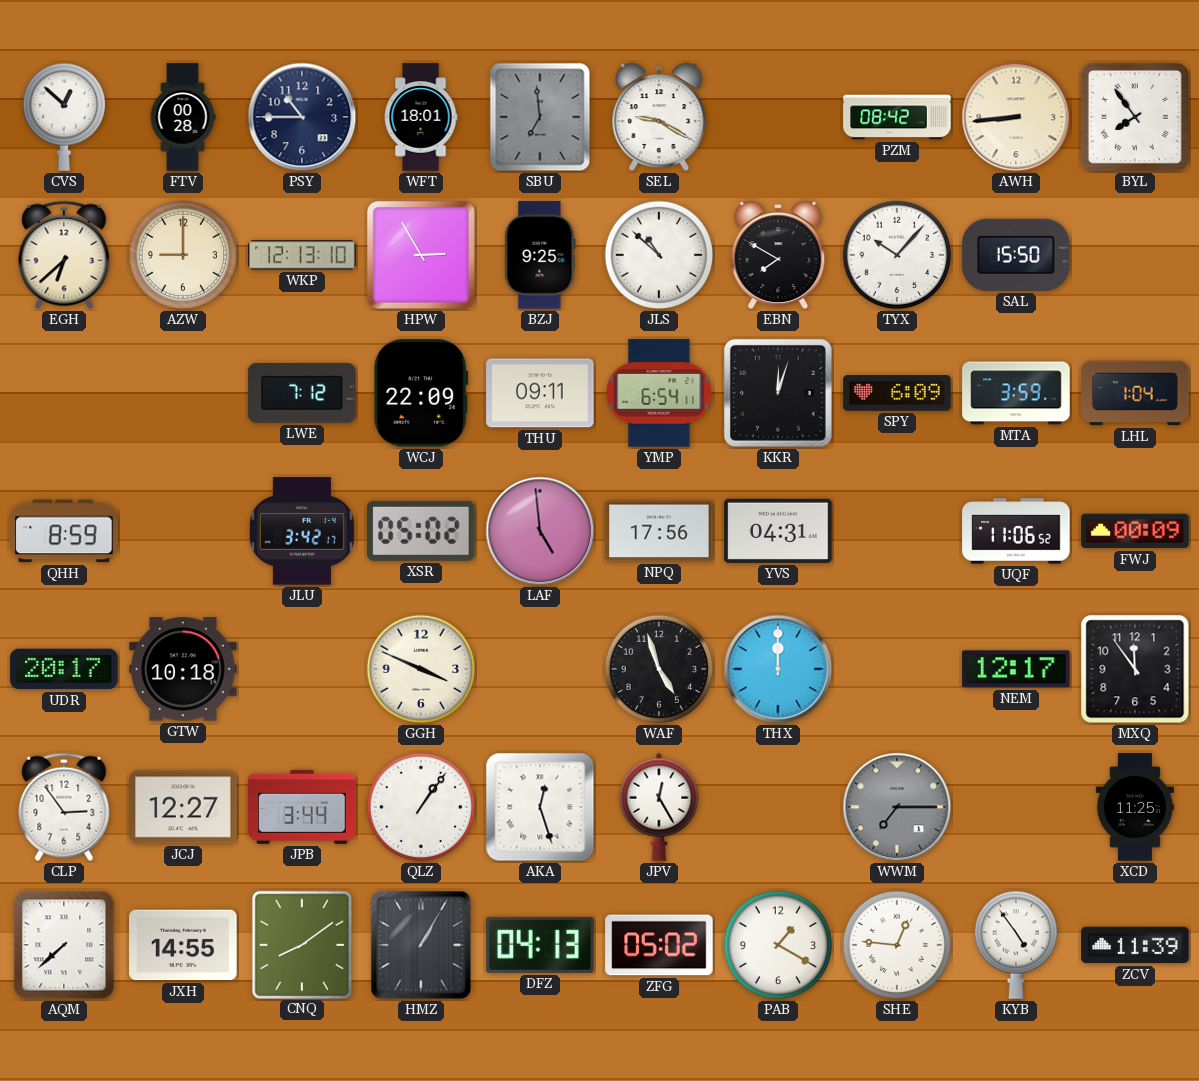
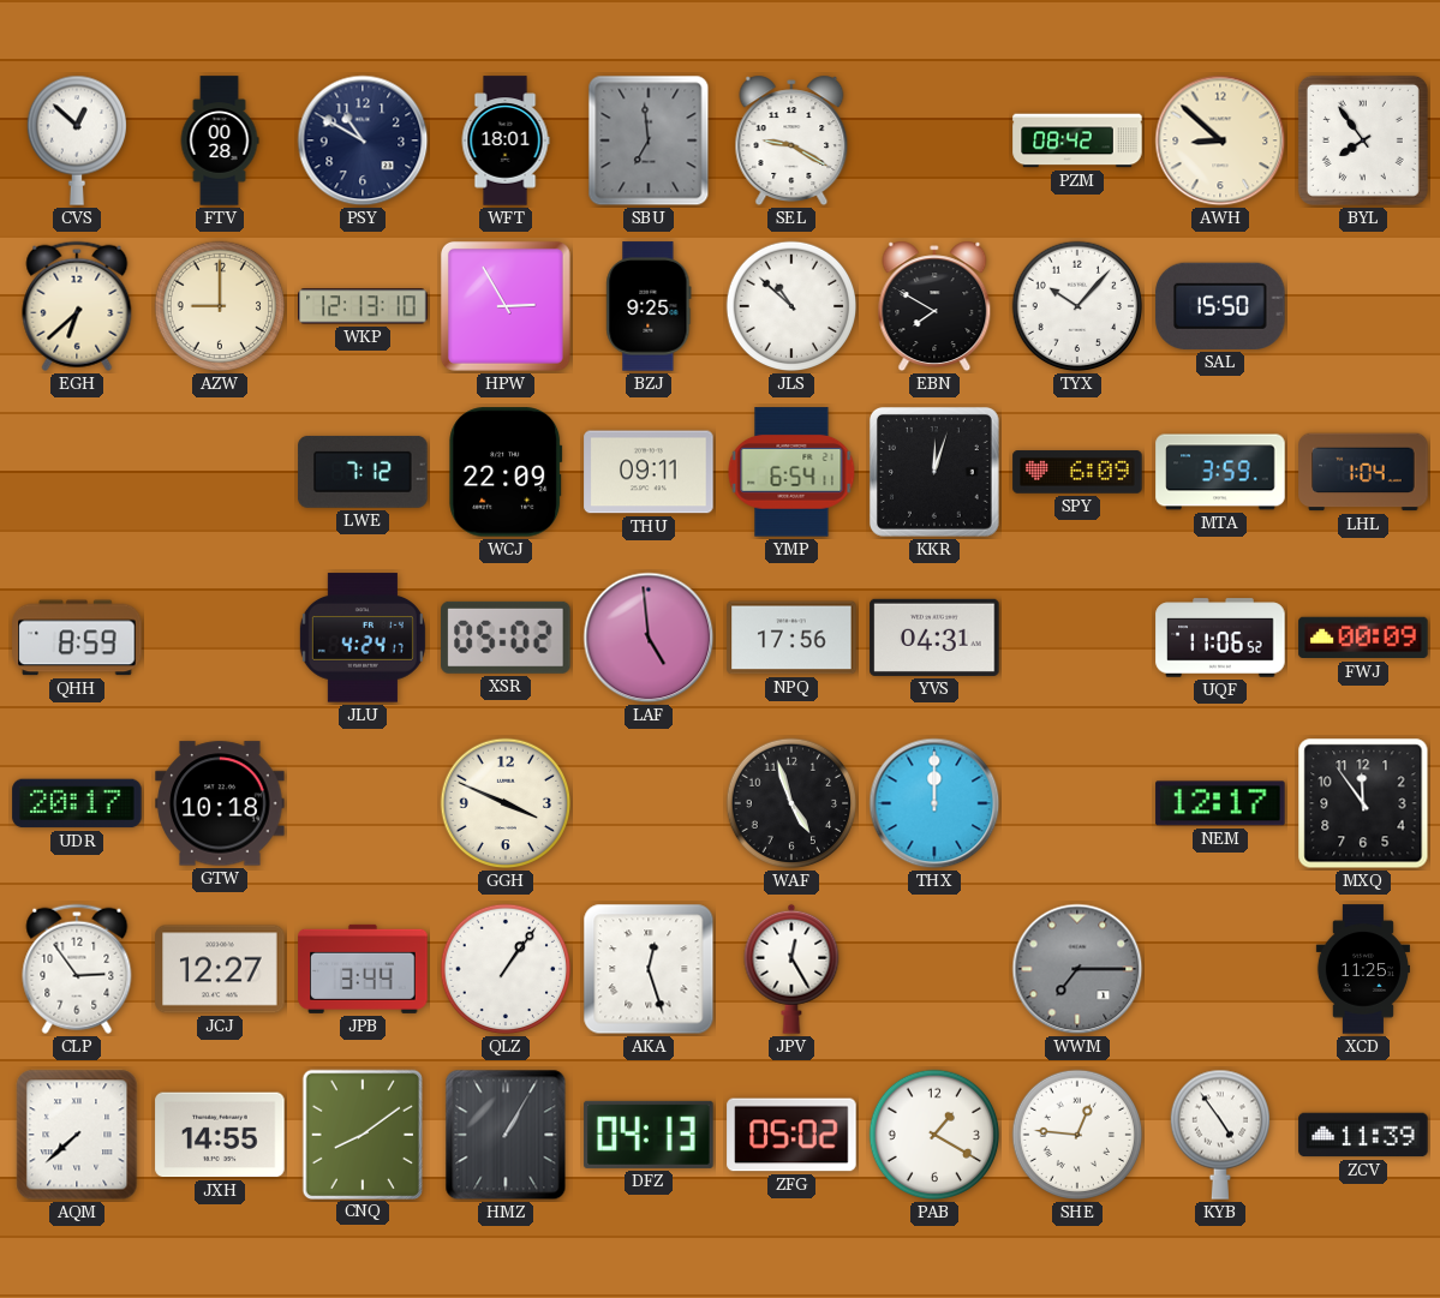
PSY: 10:45 -> 10:50
AWH: 8:44 -> 8:52
JLU: 3:42 -> 4:24
